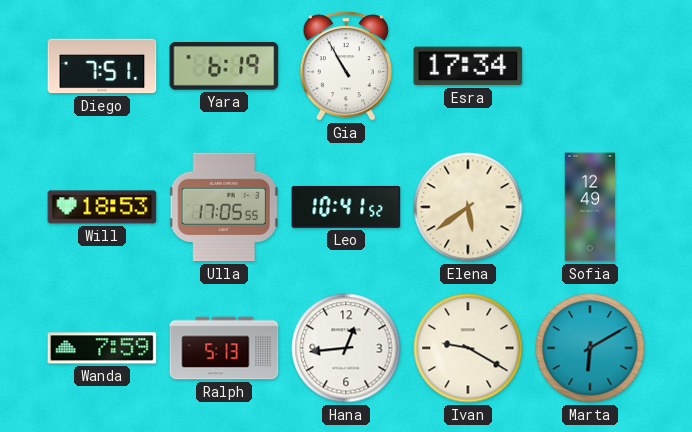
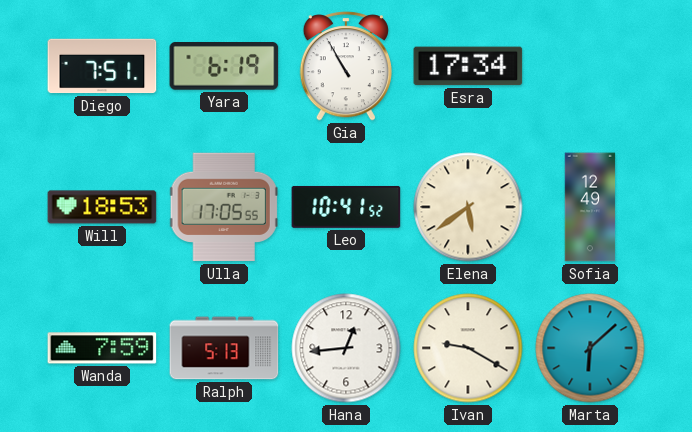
Marta: 6:10 -> 6:08
